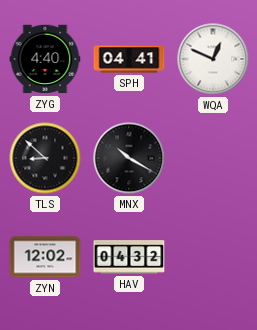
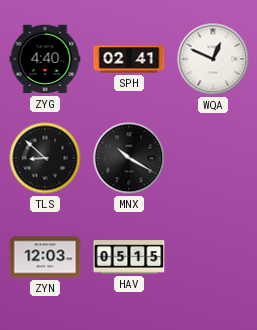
SPH: 04:41 -> 02:41
ZYN: 12:02 -> 12:03
HAV: 04:32 -> 05:15
